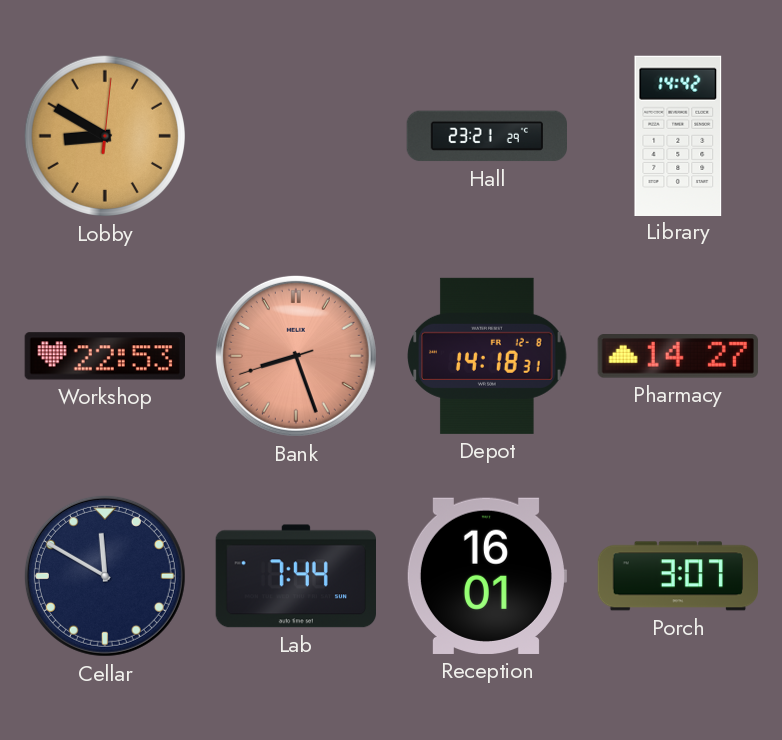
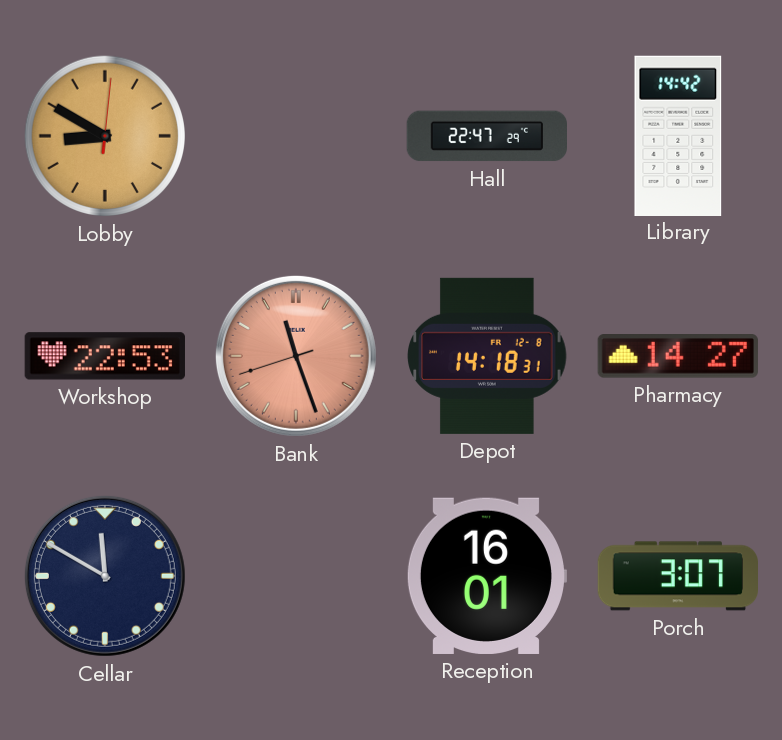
Hall: 23:21 -> 22:47
Bank: 8:26 -> 11:26
Lab: 7:44 -> none
